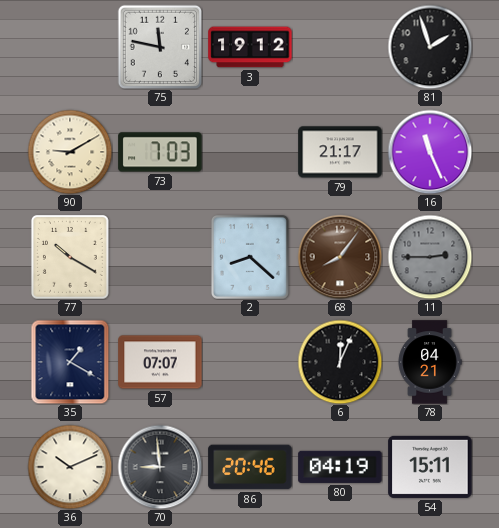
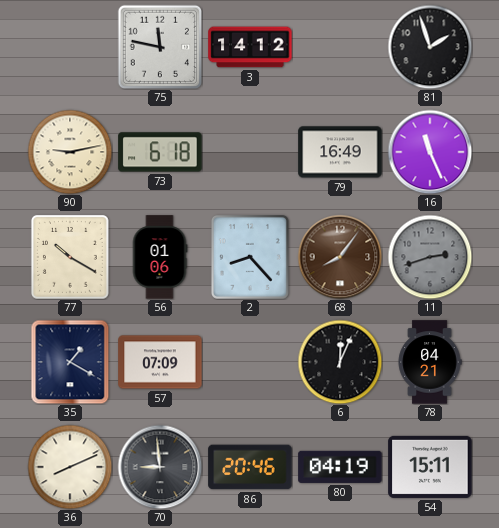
3: 19:12 -> 14:12
90: 9:10 -> 9:13
73: 7:03 -> 6:18
79: 21:17 -> 16:49
56: none -> 01:06
2: 8:22 -> 8:23
11: 2:45 -> 2:42
57: 07:07 -> 07:09
36: 10:11 -> 8:11
